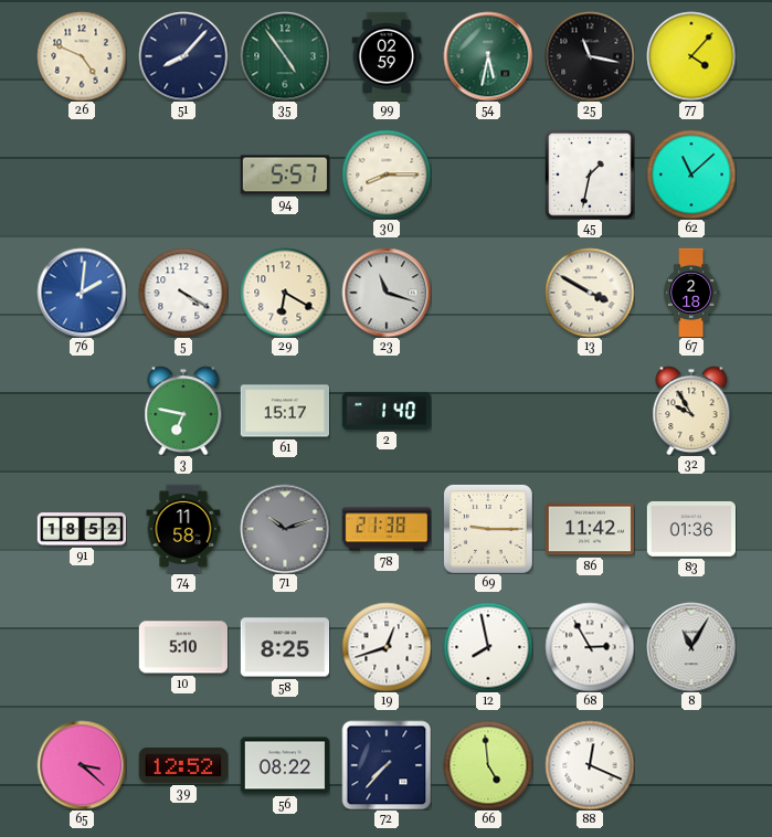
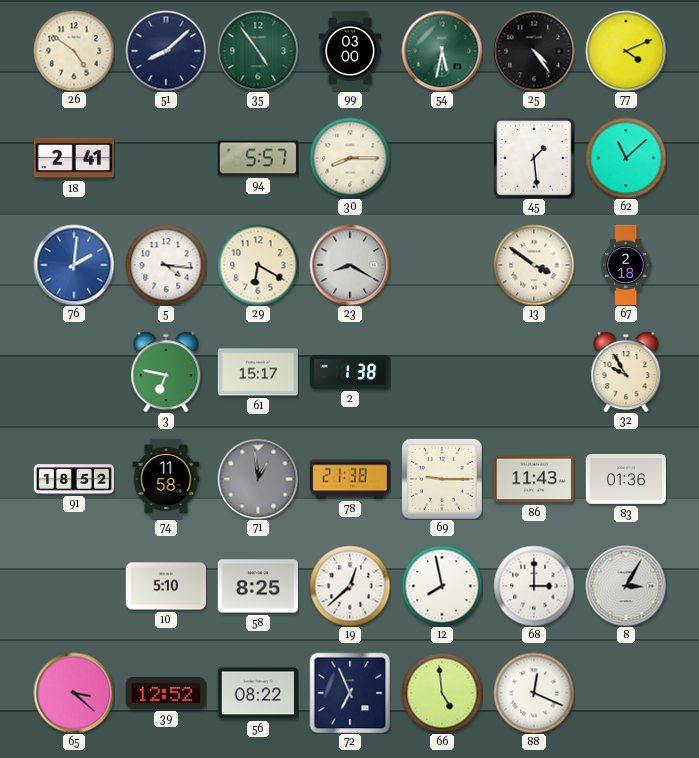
26: 4:49 -> 4:51
51: 8:07 -> 8:08
99: 02:59 -> 03:00
25: 11:17 -> 4:24
77: 4:07 -> 4:11
18: none -> 2:41
45: 1:32 -> 1:29
5: 4:20 -> 4:16
23: 11:18 -> 8:20
13: 3:50 -> 3:51
2: 1:40 -> 1:38
71: 10:12 -> 12:59
86: 11:42 -> 11:43
19: 12:42 -> 12:38
68: 2:55 -> 3:00
8: 11:05 -> 3:05
72: 7:37 -> 6:56
